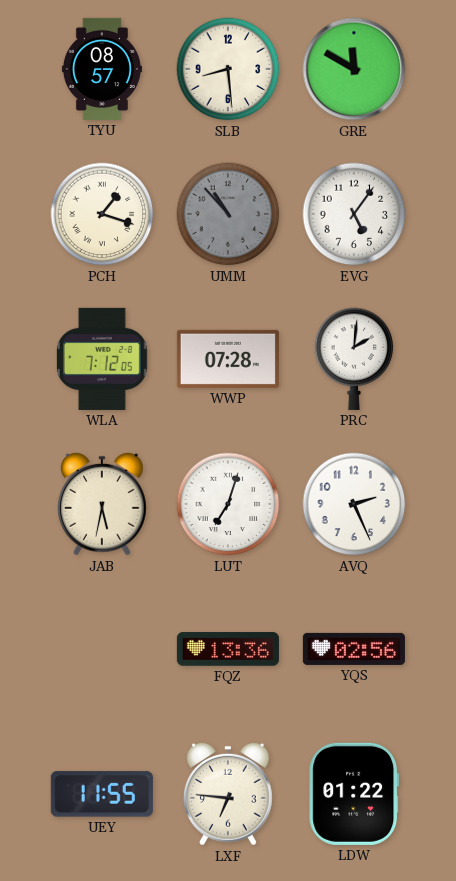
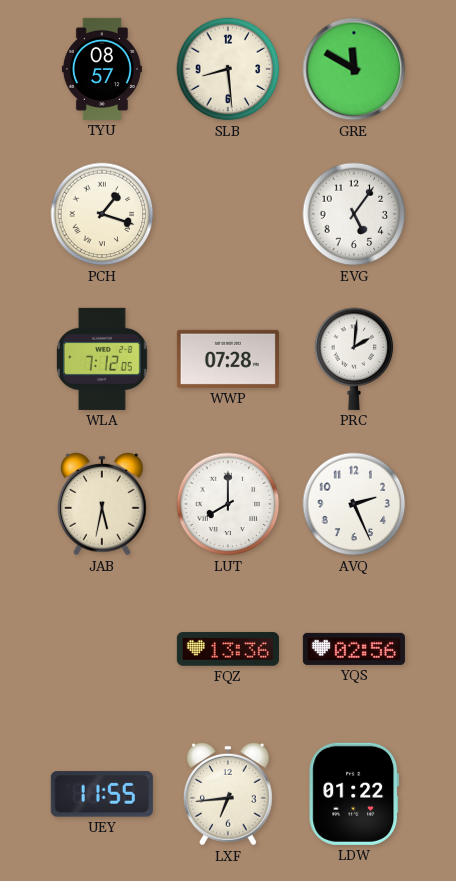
UMM: 10:53 -> none
LUT: 7:03 -> 8:00
LXF: 6:46 -> 6:44
